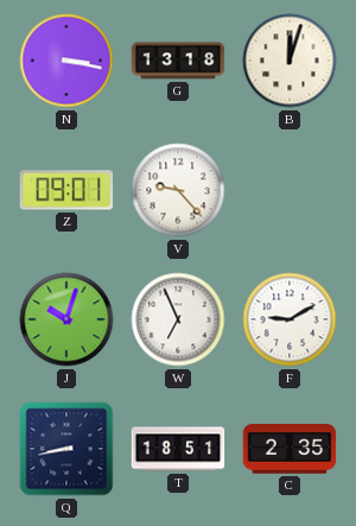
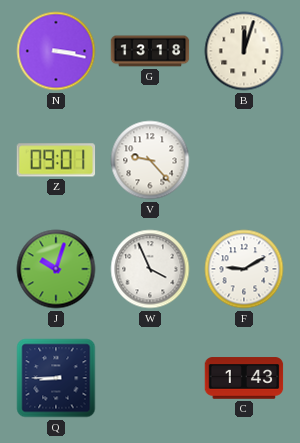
W: 6:56 -> 3:56
Q: 8:43 -> 8:45
T: 18:51 -> none
C: 2:35 -> 1:43
